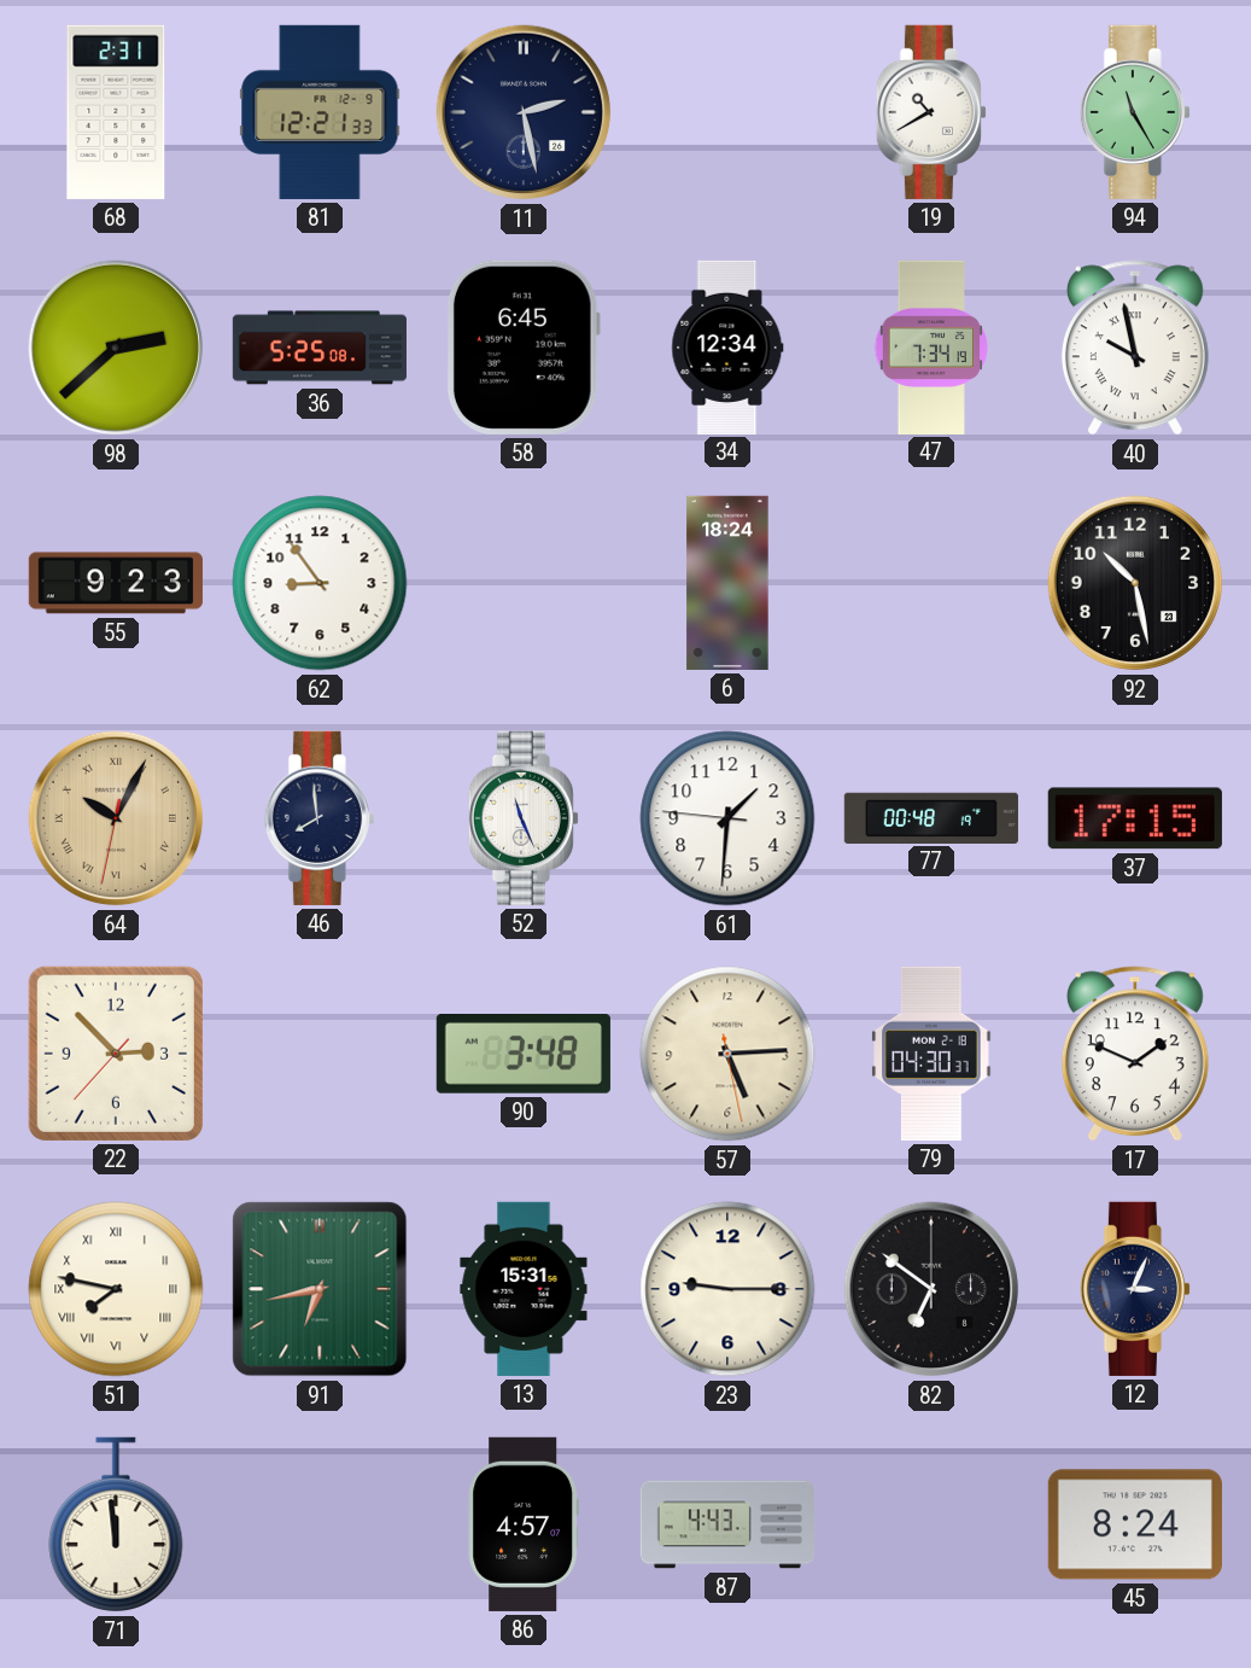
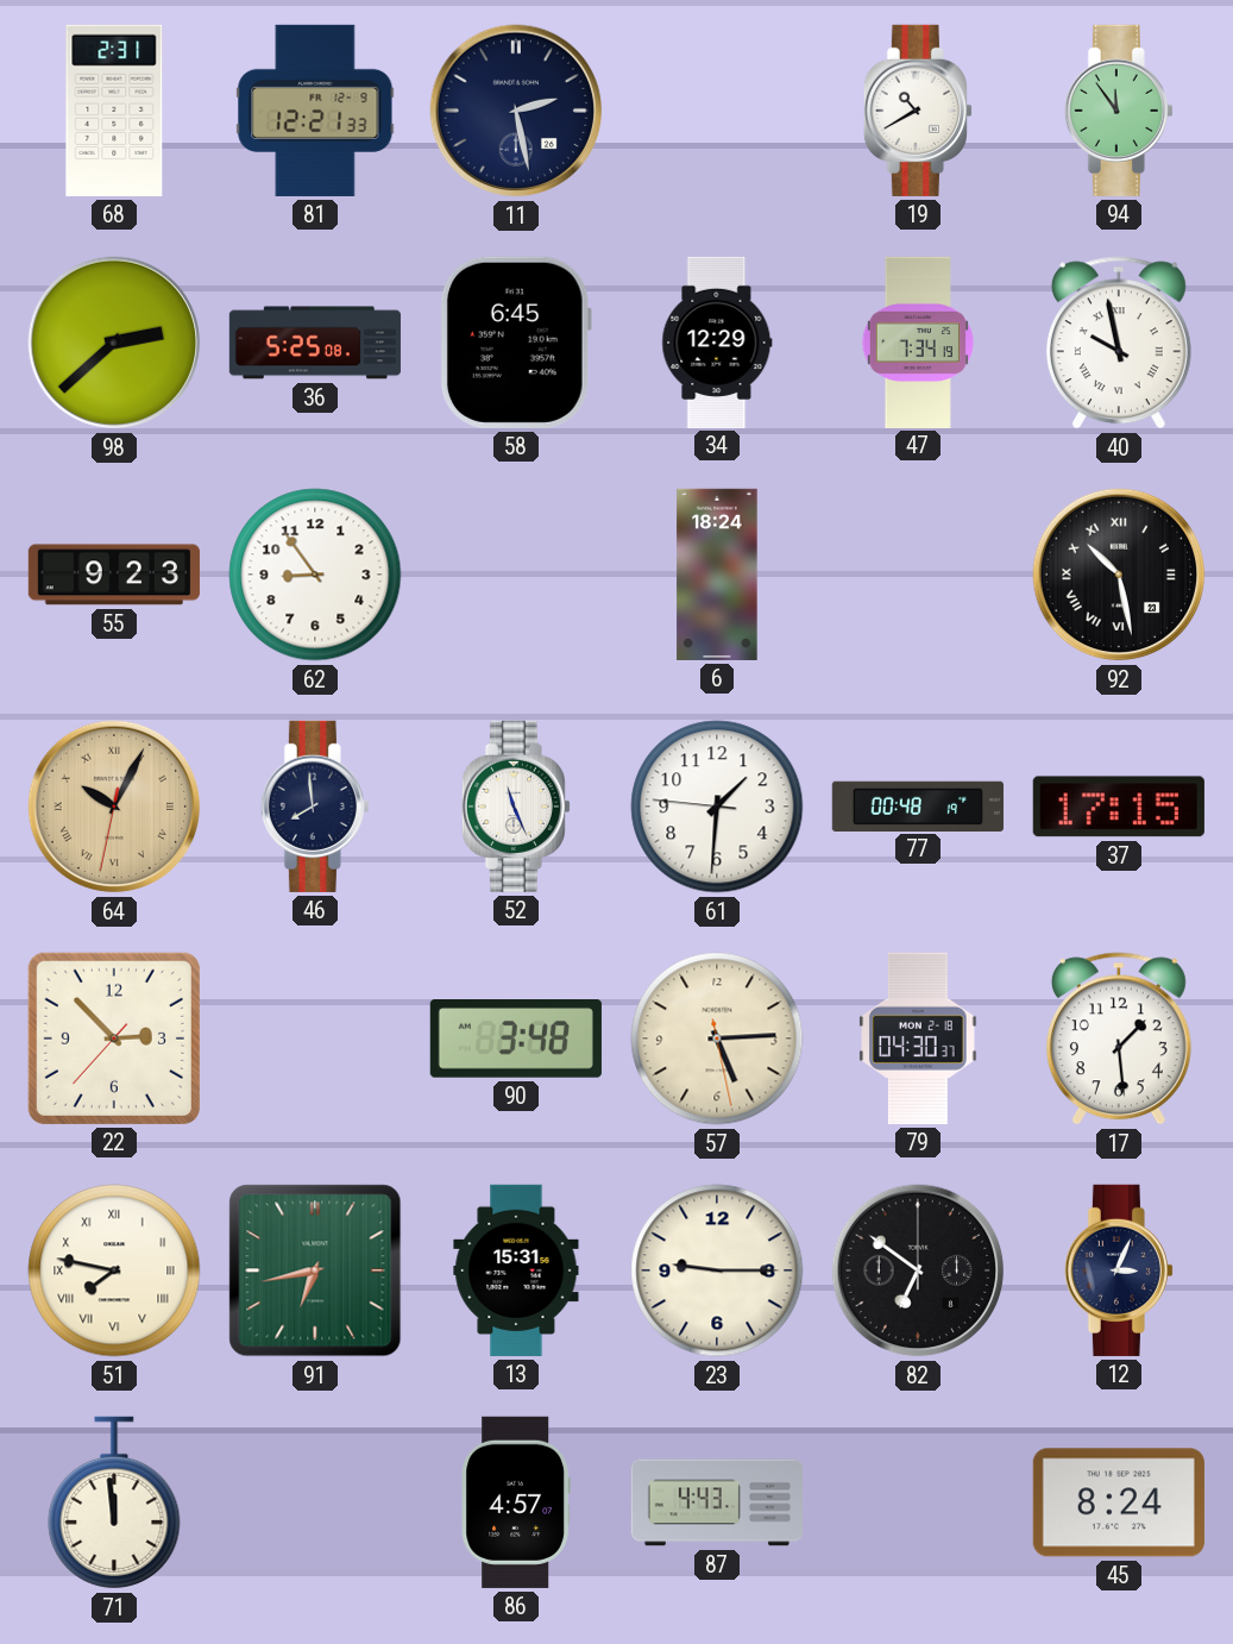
94: 11:25 -> 11:54
34: 12:34 -> 12:29
92 numerals: Arabic -> Roman
17: 1:49 -> 1:29
